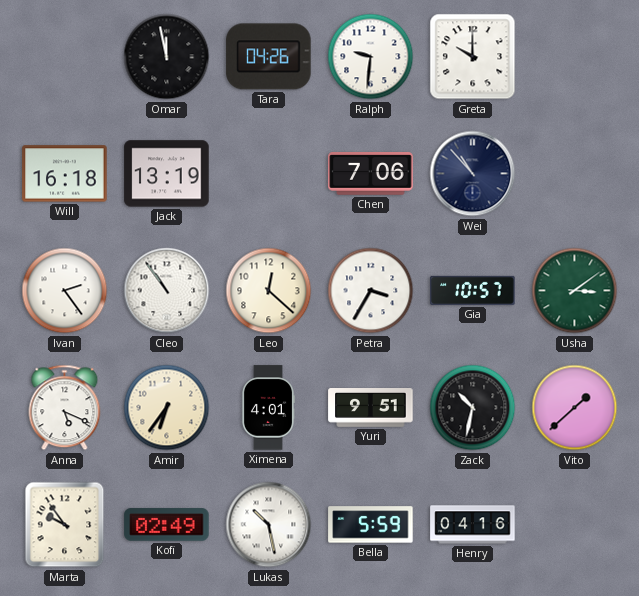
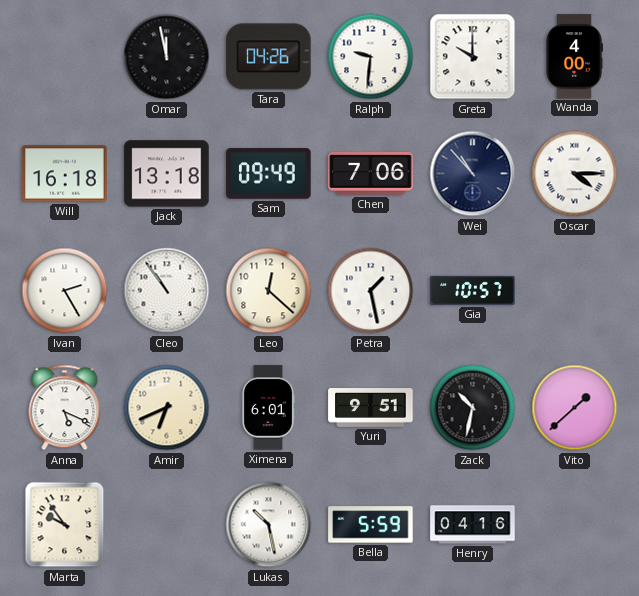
Wanda: none -> 4:00
Jack: 13:19 -> 13:18
Sam: none -> 09:49
Oscar: none -> 4:15
Ivan: 2:24 -> 2:25
Petra: 3:35 -> 1:28
Usha: 3:09 -> none
Amir: 6:36 -> 6:41
Ximena: 4:01 -> 6:01
Kofi: 02:49 -> none
